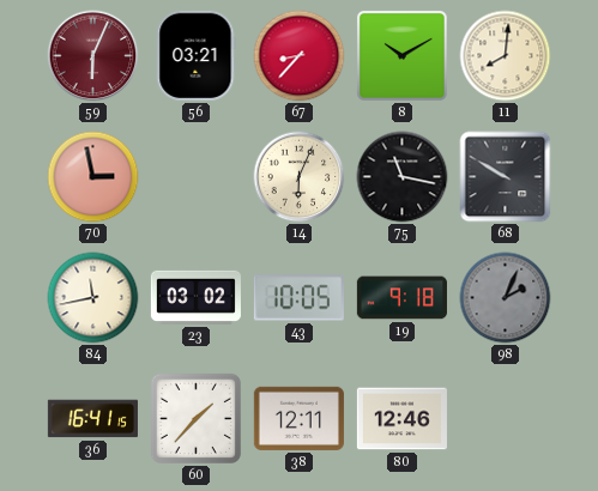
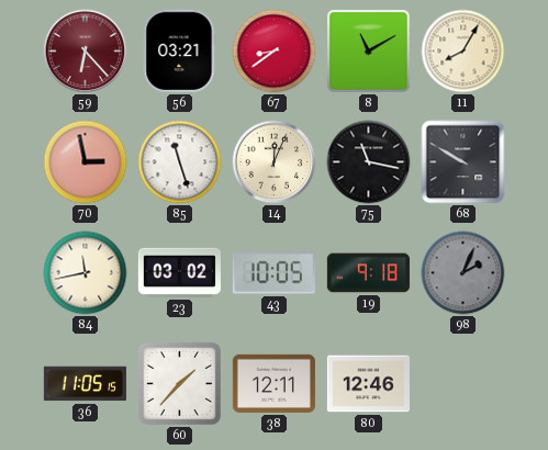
59: 6:04 -> 6:23
67: 8:37 -> 8:39
8: 10:10 -> 11:10
11: 8:01 -> 8:05
85: none -> 11:27
14: 6:04 -> 12:04
36: 16:41 -> 11:05
